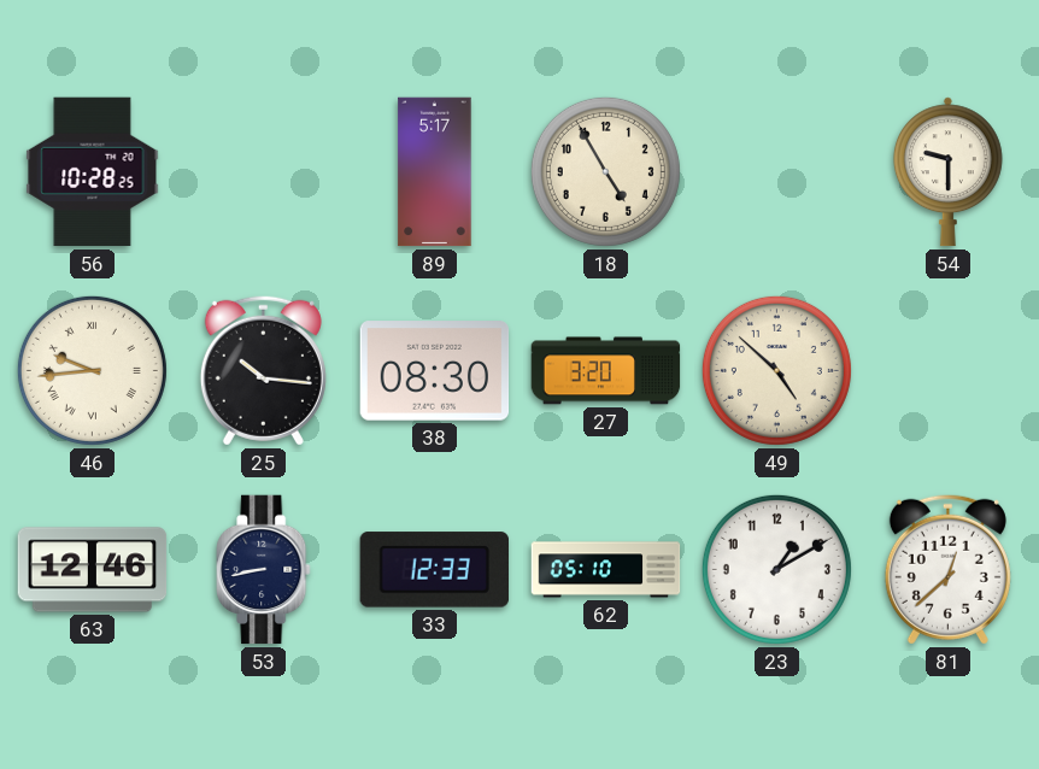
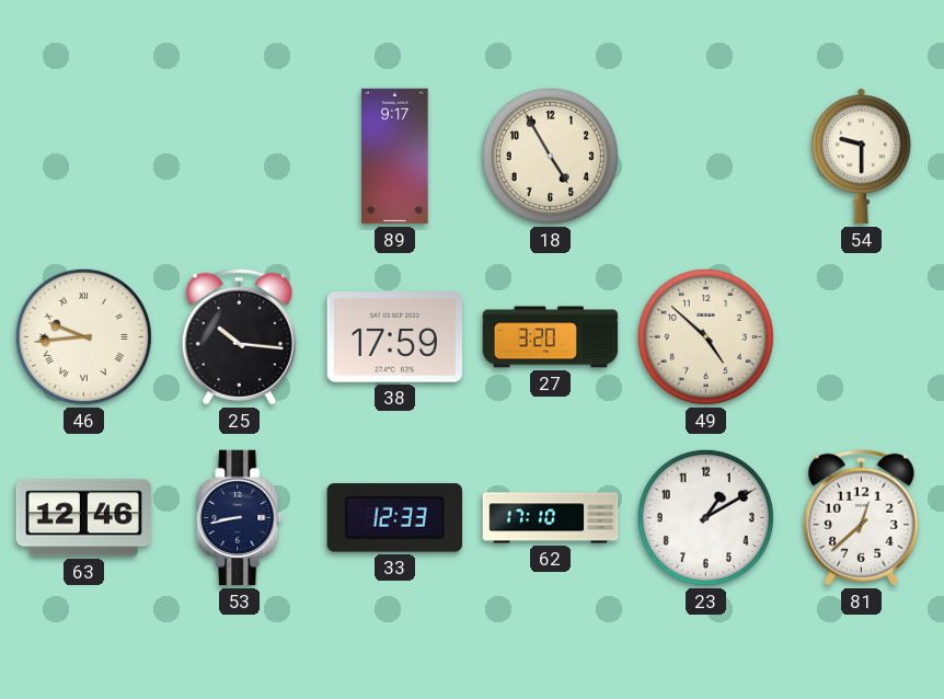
56: 10:28 -> none
89: 5:17 -> 9:17
38: 08:30 -> 17:59
62: 05:10 -> 17:10
